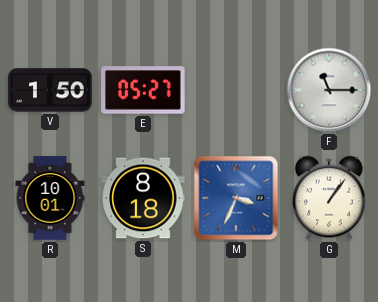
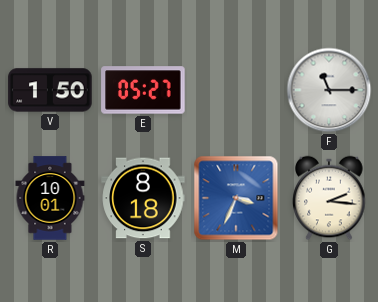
G: 1:06 -> 2:16
